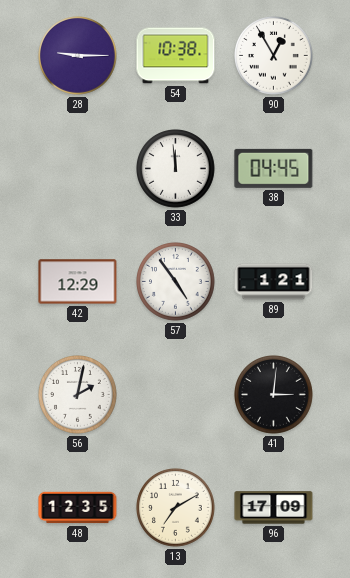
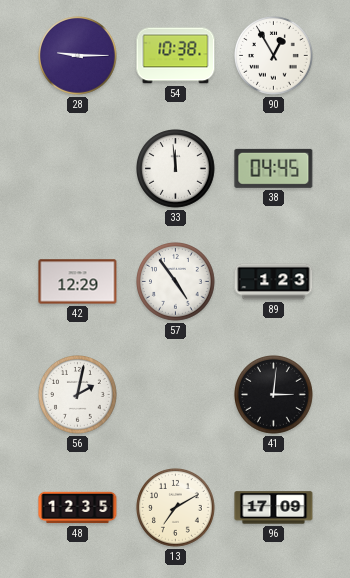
89: 1:21 -> 1:23
